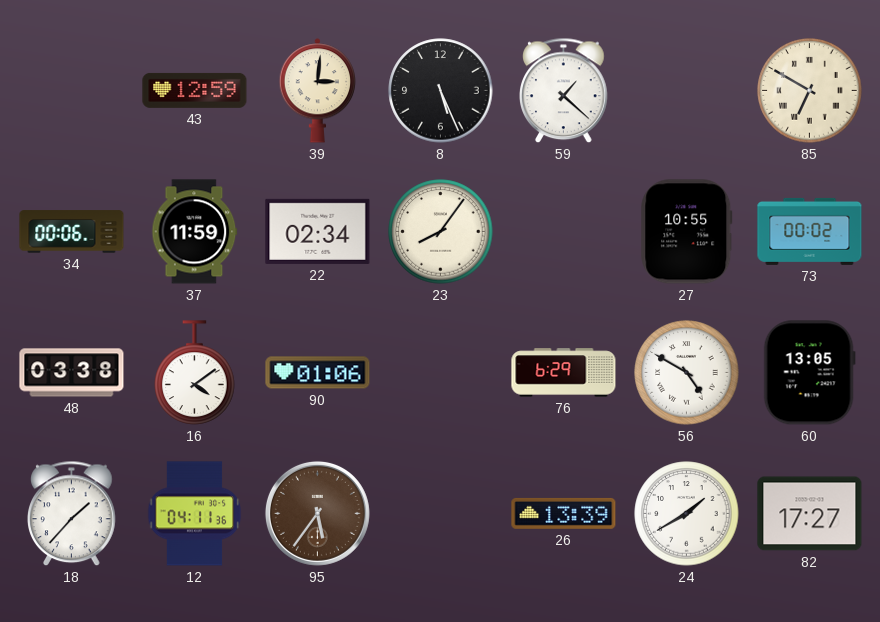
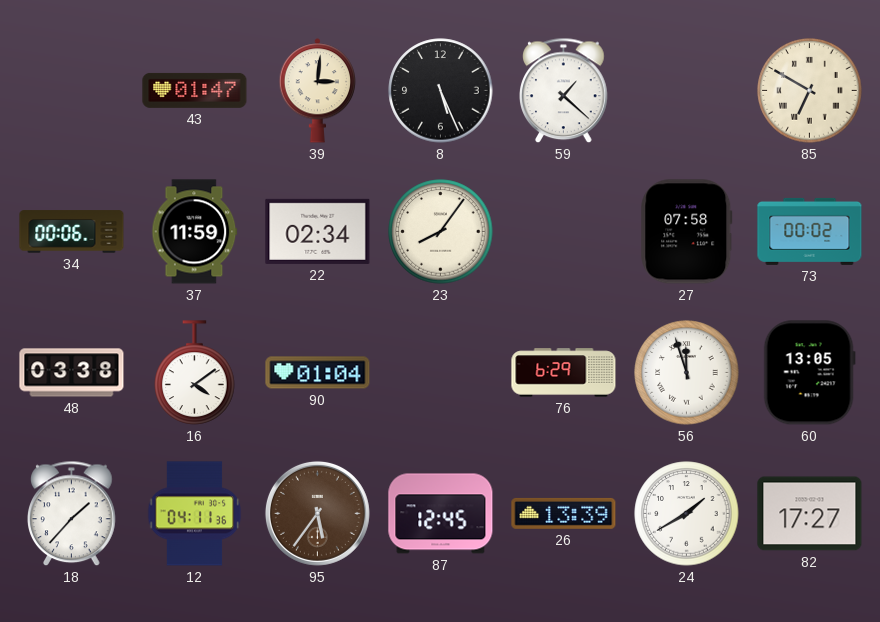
43: 12:59 -> 01:47
27: 10:55 -> 07:58
90: 01:06 -> 01:04
56: 4:50 -> 11:57
87: none -> 12:45
